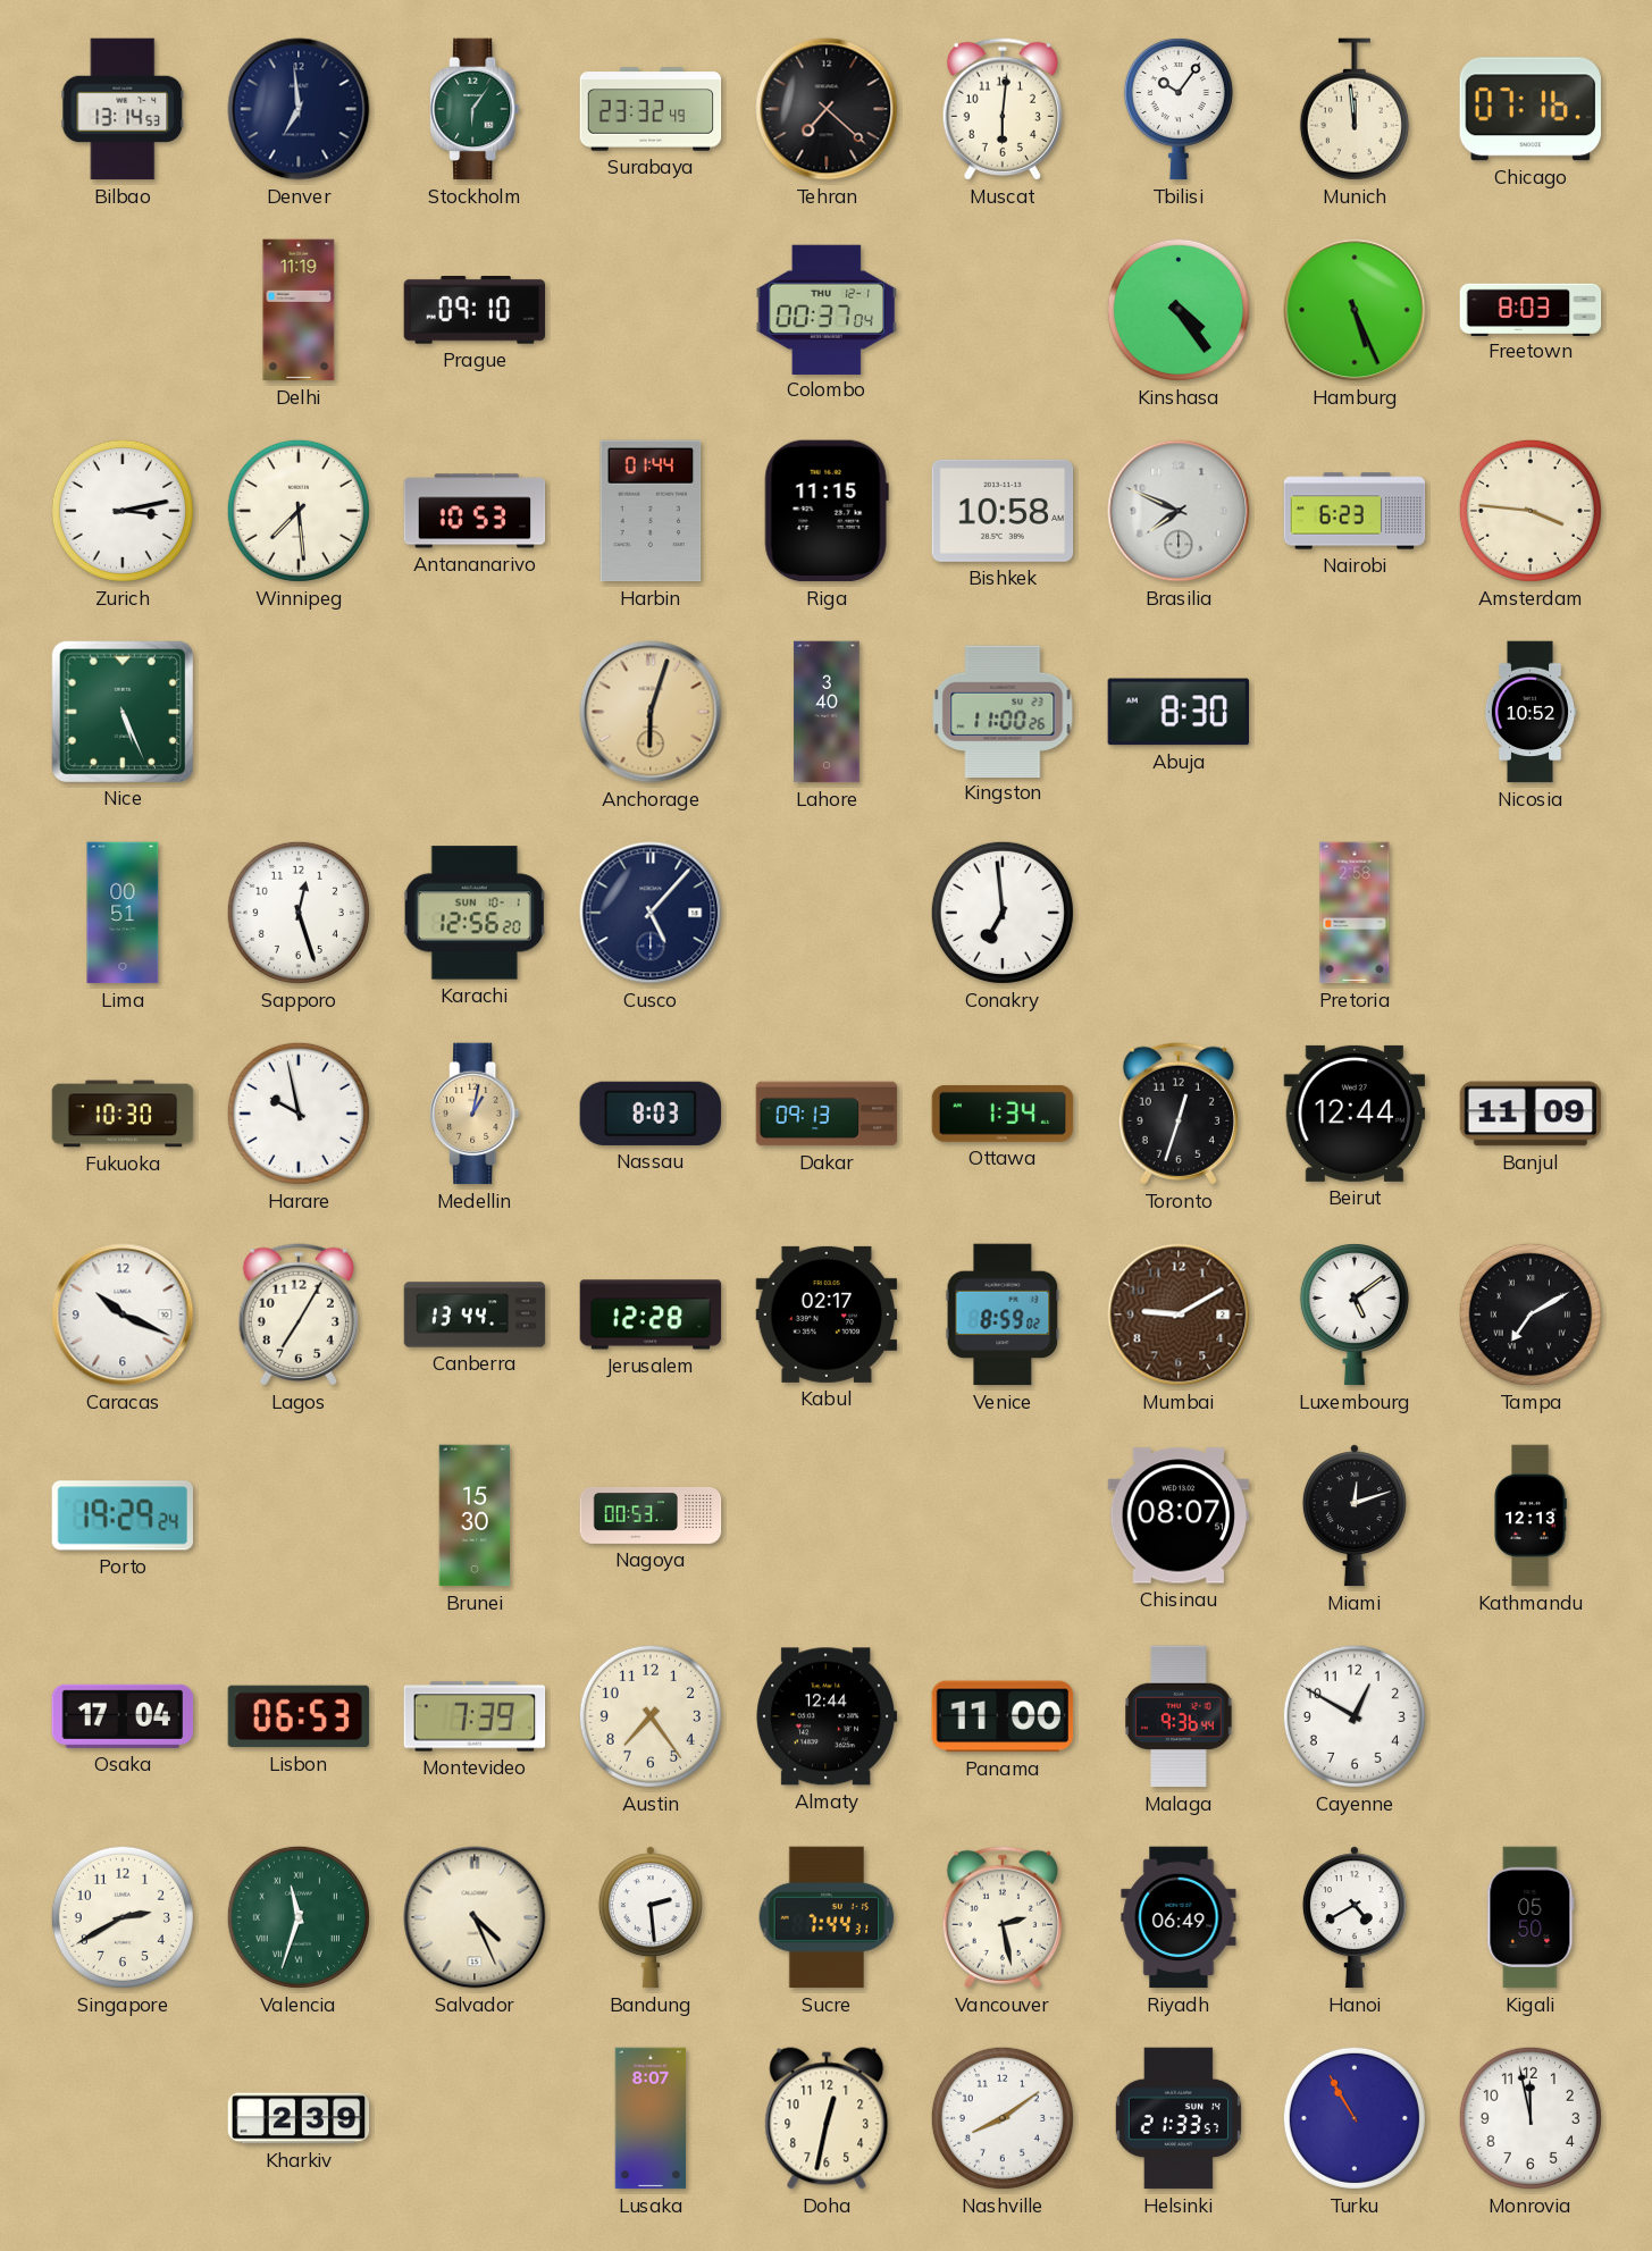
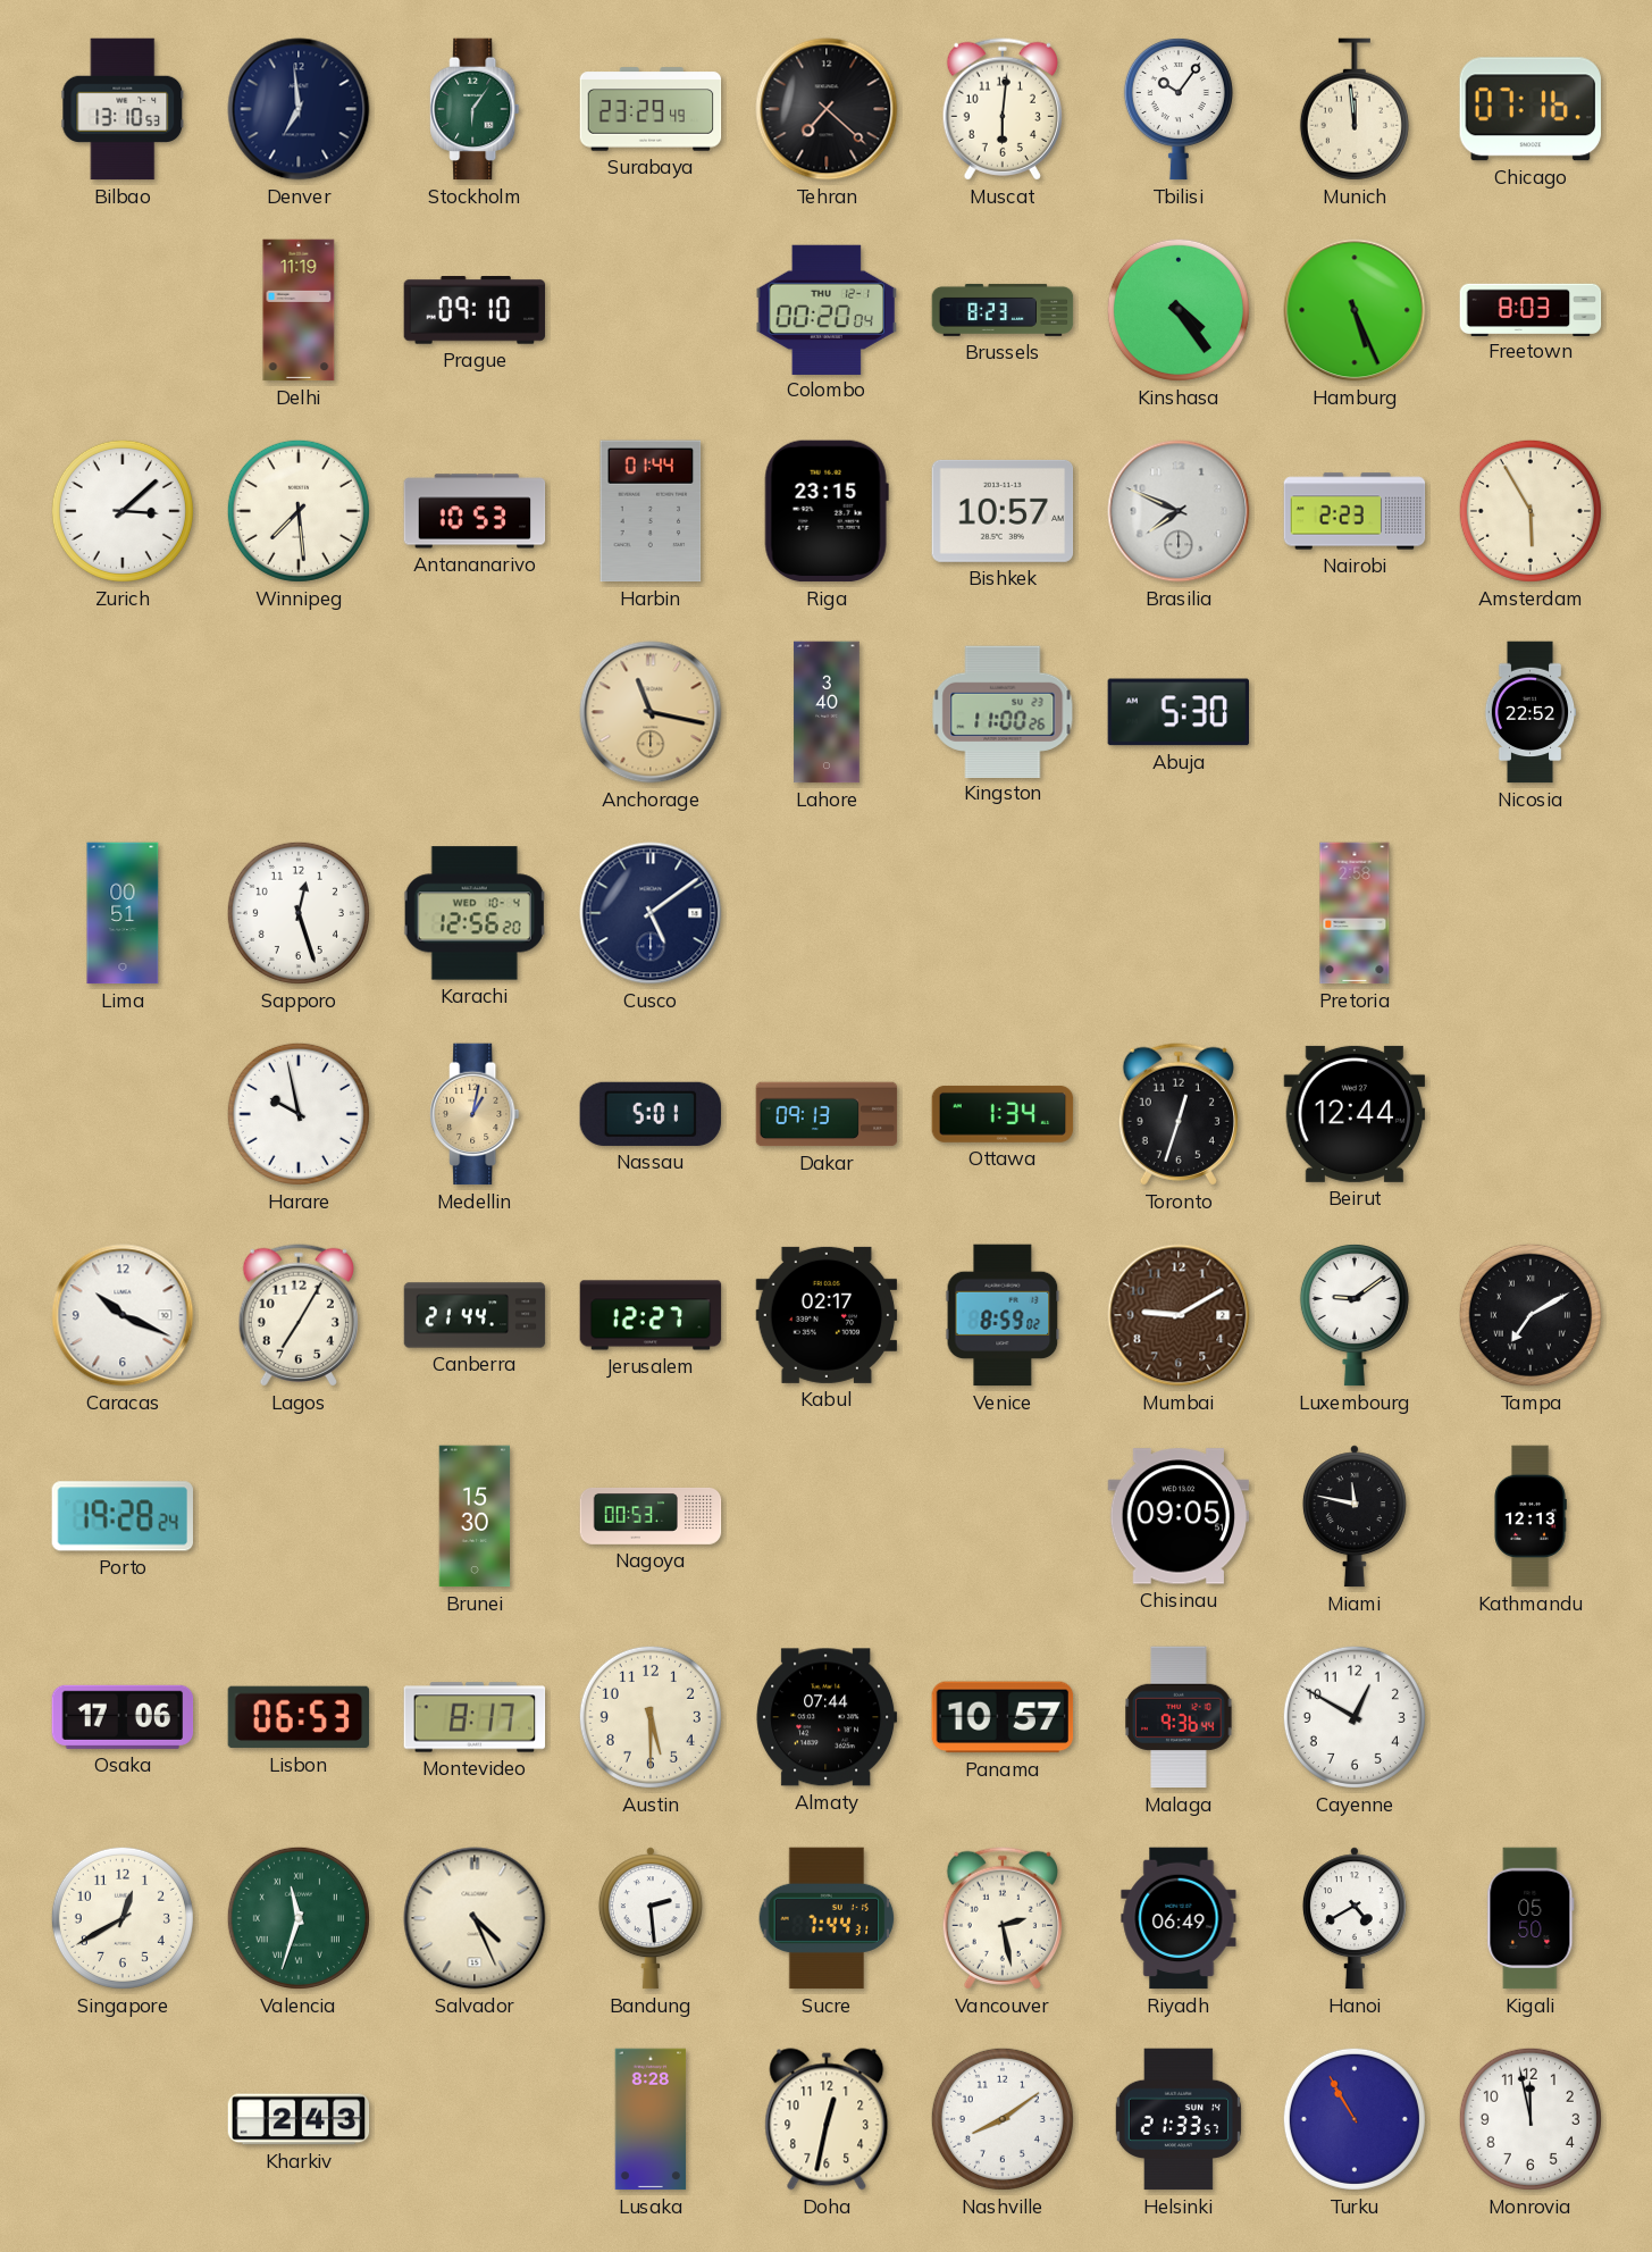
Bilbao: 13:14 -> 13:10
Surabaya: 23:32 -> 23:29
Colombo: 00:37 -> 00:20
Brussels: none -> 8:23
Zurich: 3:13 -> 3:08
Riga: 11:15 -> 23:15
Bishkek: 10:58 -> 10:57
Nairobi: 6:23 -> 2:23
Amsterdam: 3:46 -> 5:55
Nice: 5:26 -> none
Anchorage: 6:03 -> 11:17
Abuja: 8:30 -> 5:30
Nicosia: 10:52 -> 22:52
Karachi date: SUN 10-1 -> WED 10-4
Cusco: 5:07 -> 5:09
Conakry: 6:59 -> none
Fukuoka: 10:30 -> none
Nassau: 8:03 -> 5:01
Banjul: 11:09 -> none
Canberra: 13:44 -> 21:44
Jerusalem: 12:28 -> 12:27
Luxembourg: 5:09 -> 9:09
Porto: 19:29 -> 19:28
Chisinau: 08:07 -> 09:05
Miami: 12:12 -> 11:47
Osaka: 17:04 -> 17:06
Montevideo: 7:39 -> 8:17
Austin: 7:24 -> 5:30
Almaty: 12:44 -> 07:44
Panama: 11:00 -> 10:57
Singapore: 2:40 -> 12:40
Kharkiv: 2:39 -> 2:43
Lusaka: 8:07 -> 8:28
